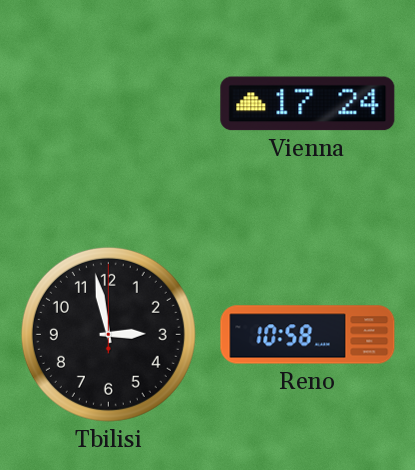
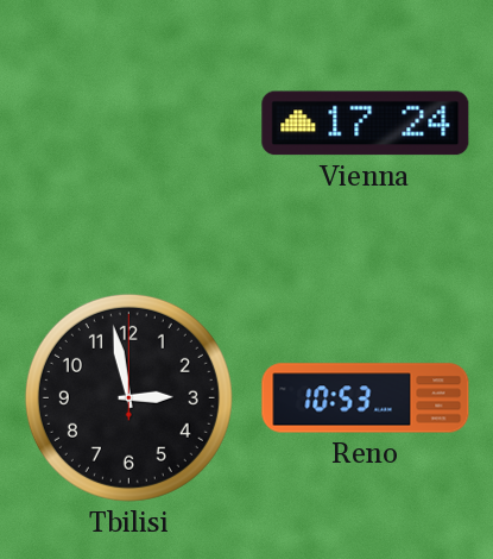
Reno: 10:58 -> 10:53
